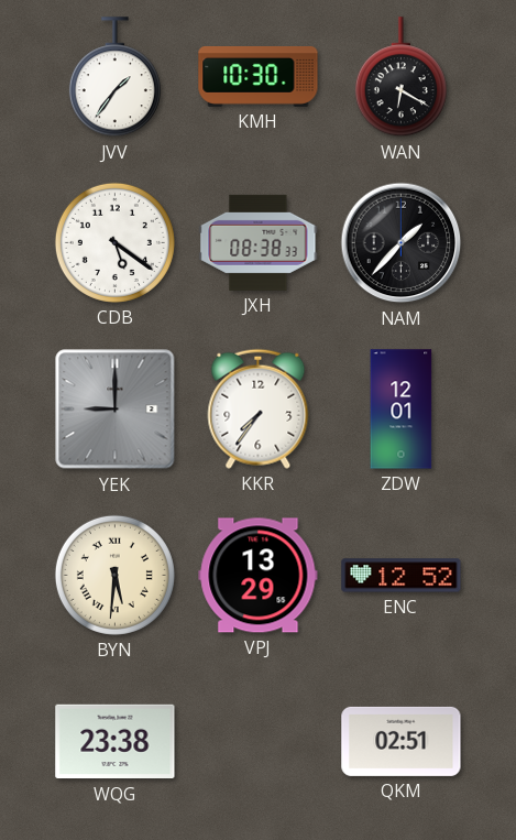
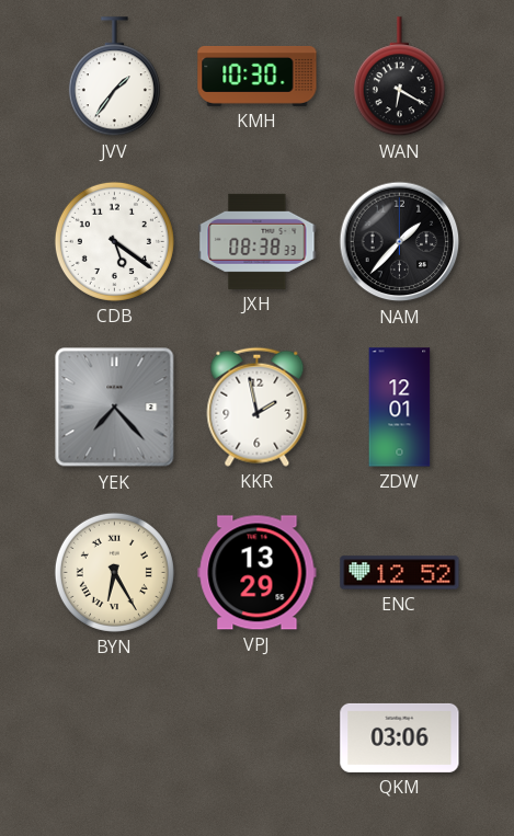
YEK: 9:00 -> 7:23
KKR: 7:36 -> 1:58
BYN: 5:31 -> 6:25
WQG: 23:38 -> none
QKM: 02:51 -> 03:06
